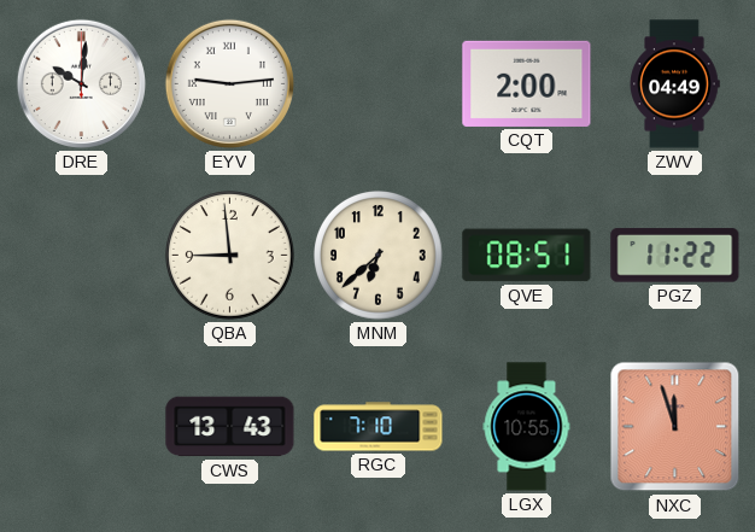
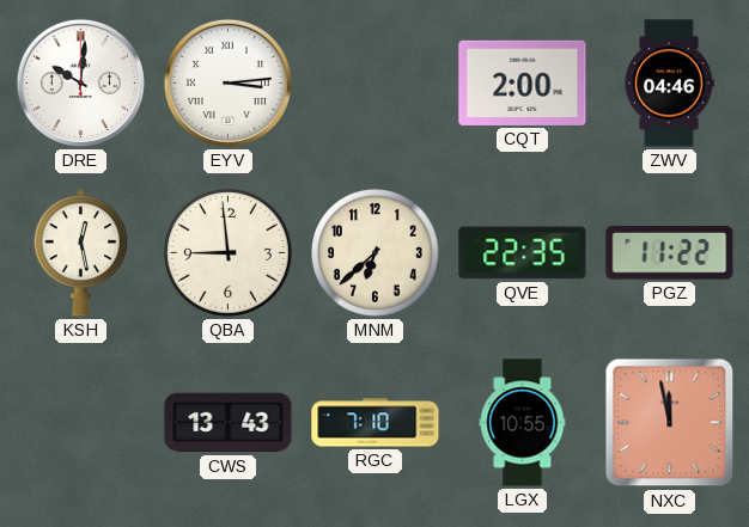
EYV: 9:14 -> 3:14
ZWV: 04:49 -> 04:46
KSH: none -> 12:28
QVE: 08:51 -> 22:35
NXC: 11:57 -> 11:58
